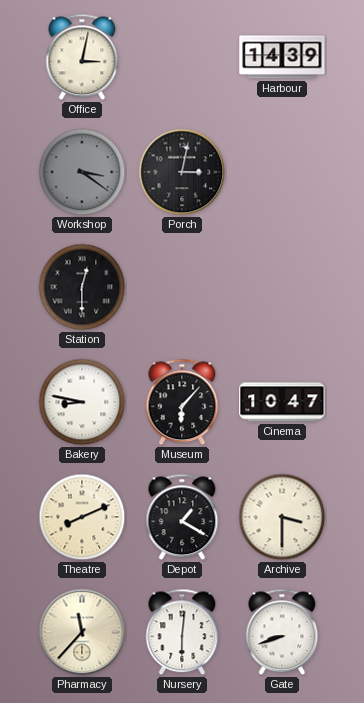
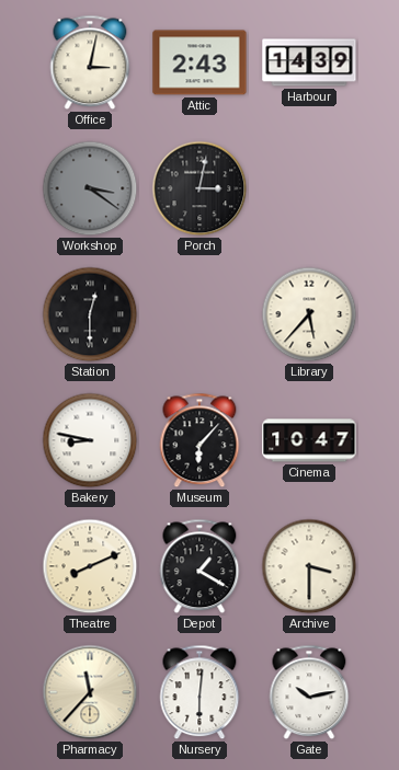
Attic: none -> 2:43
Library: none -> 5:37
Gate: 8:42 -> 10:13
